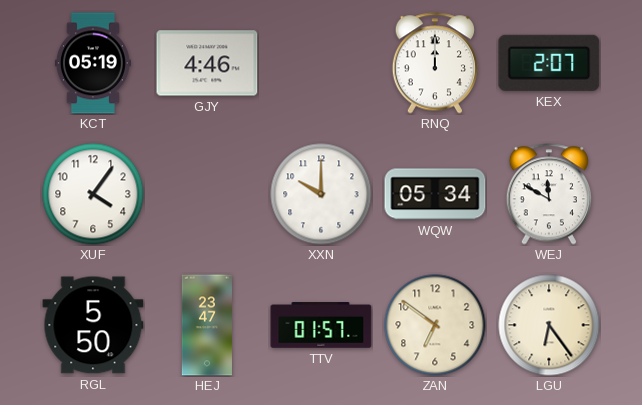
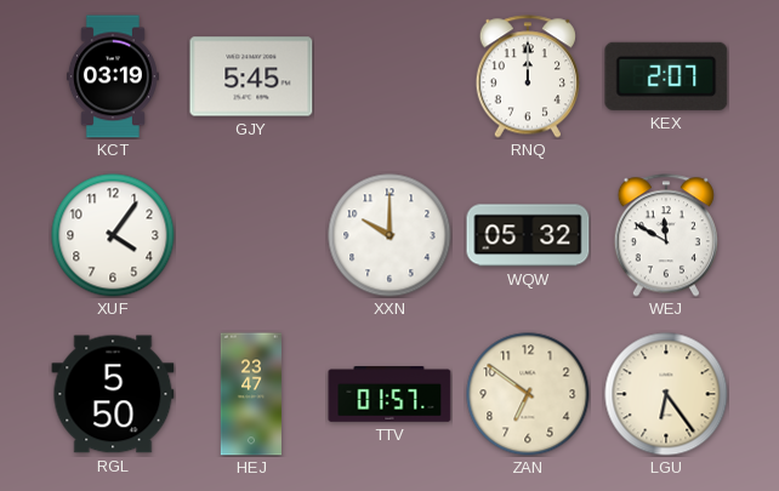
KCT: 05:19 -> 03:19
GJY: 4:46 -> 5:45
WQW: 05:34 -> 05:32
